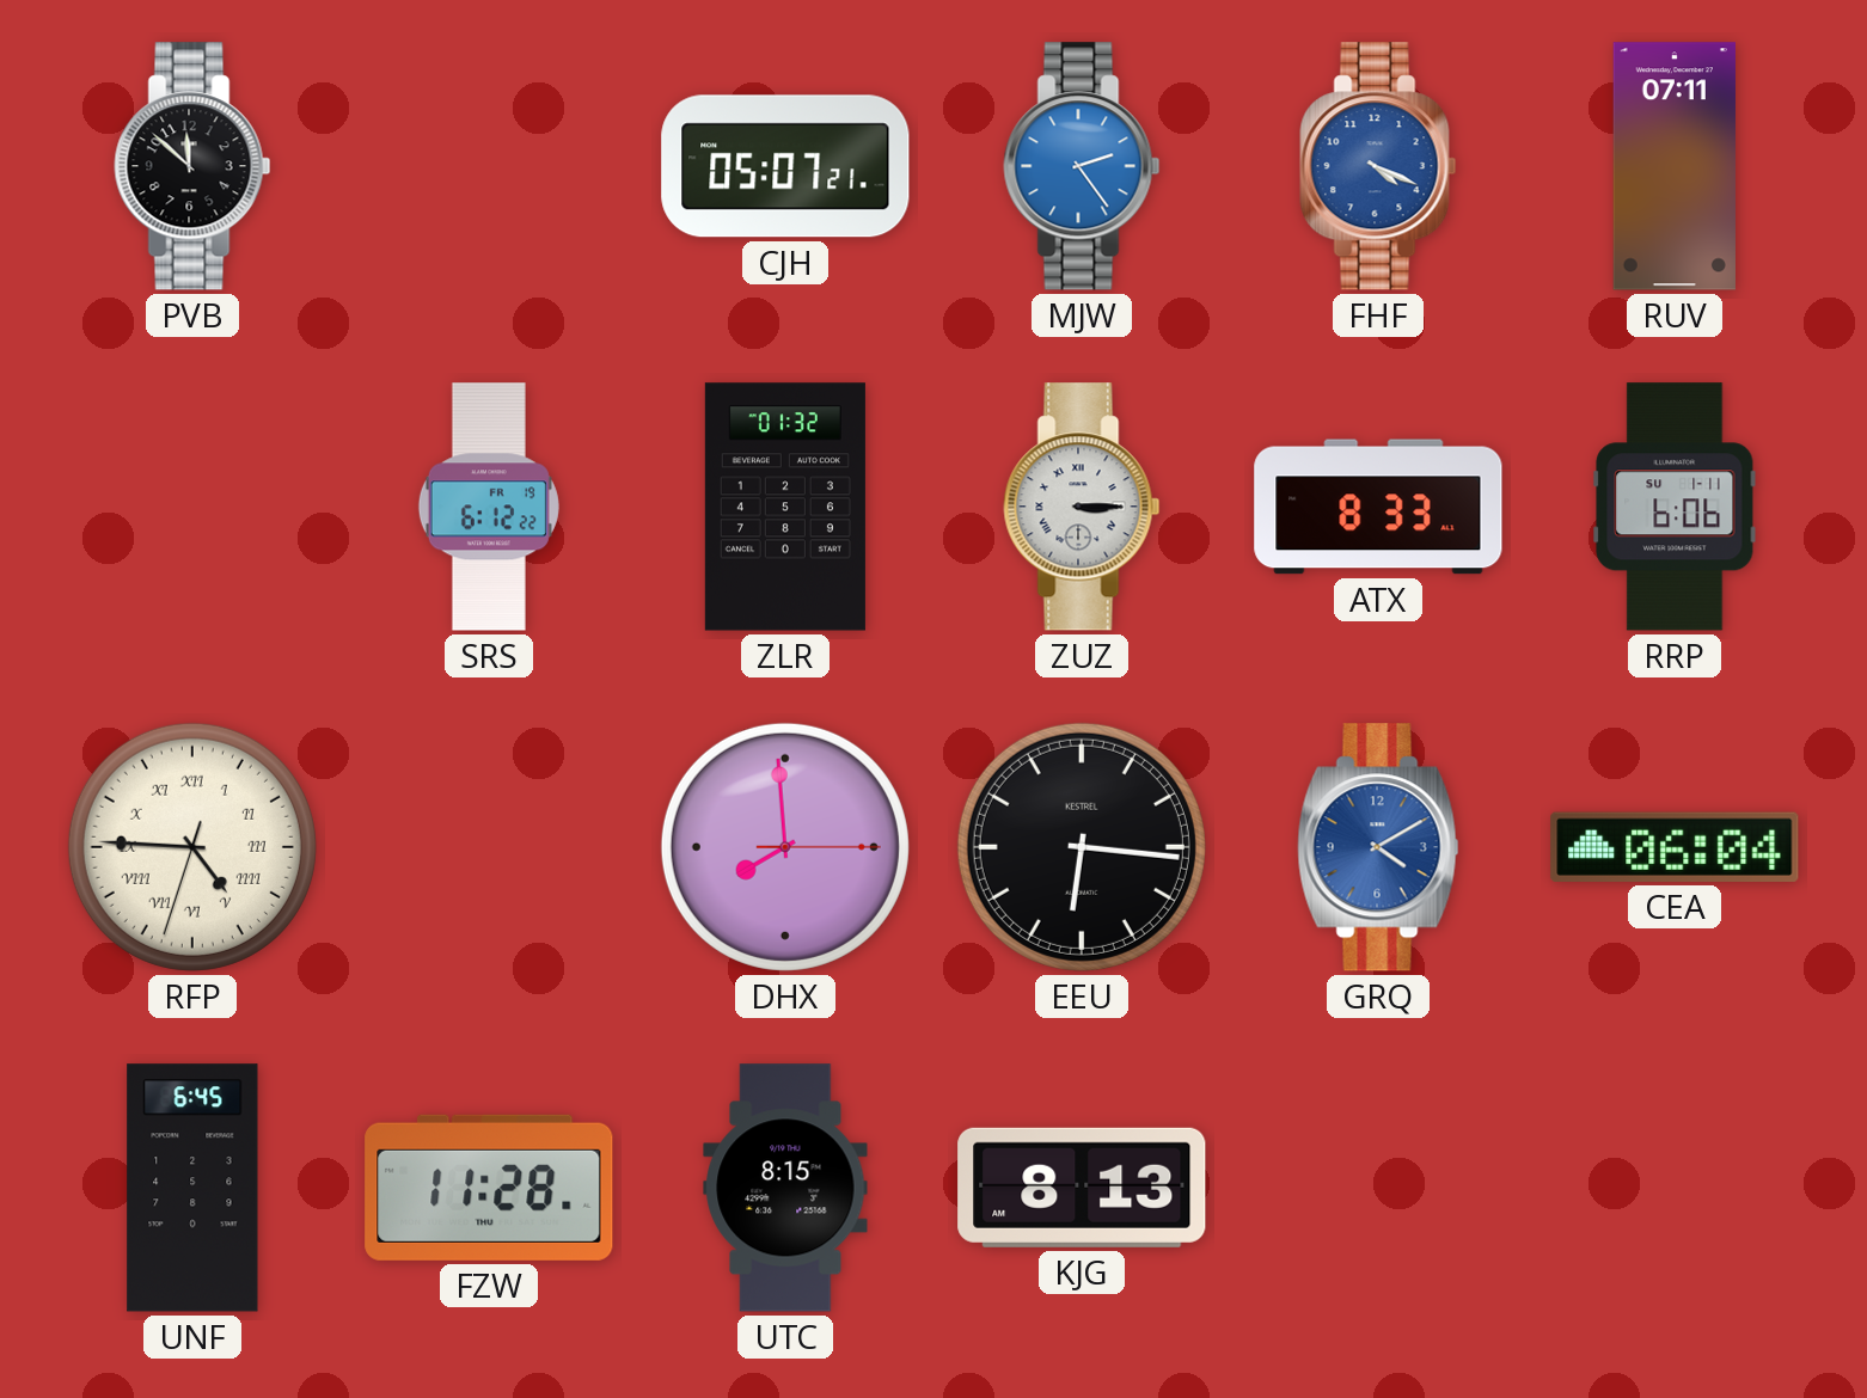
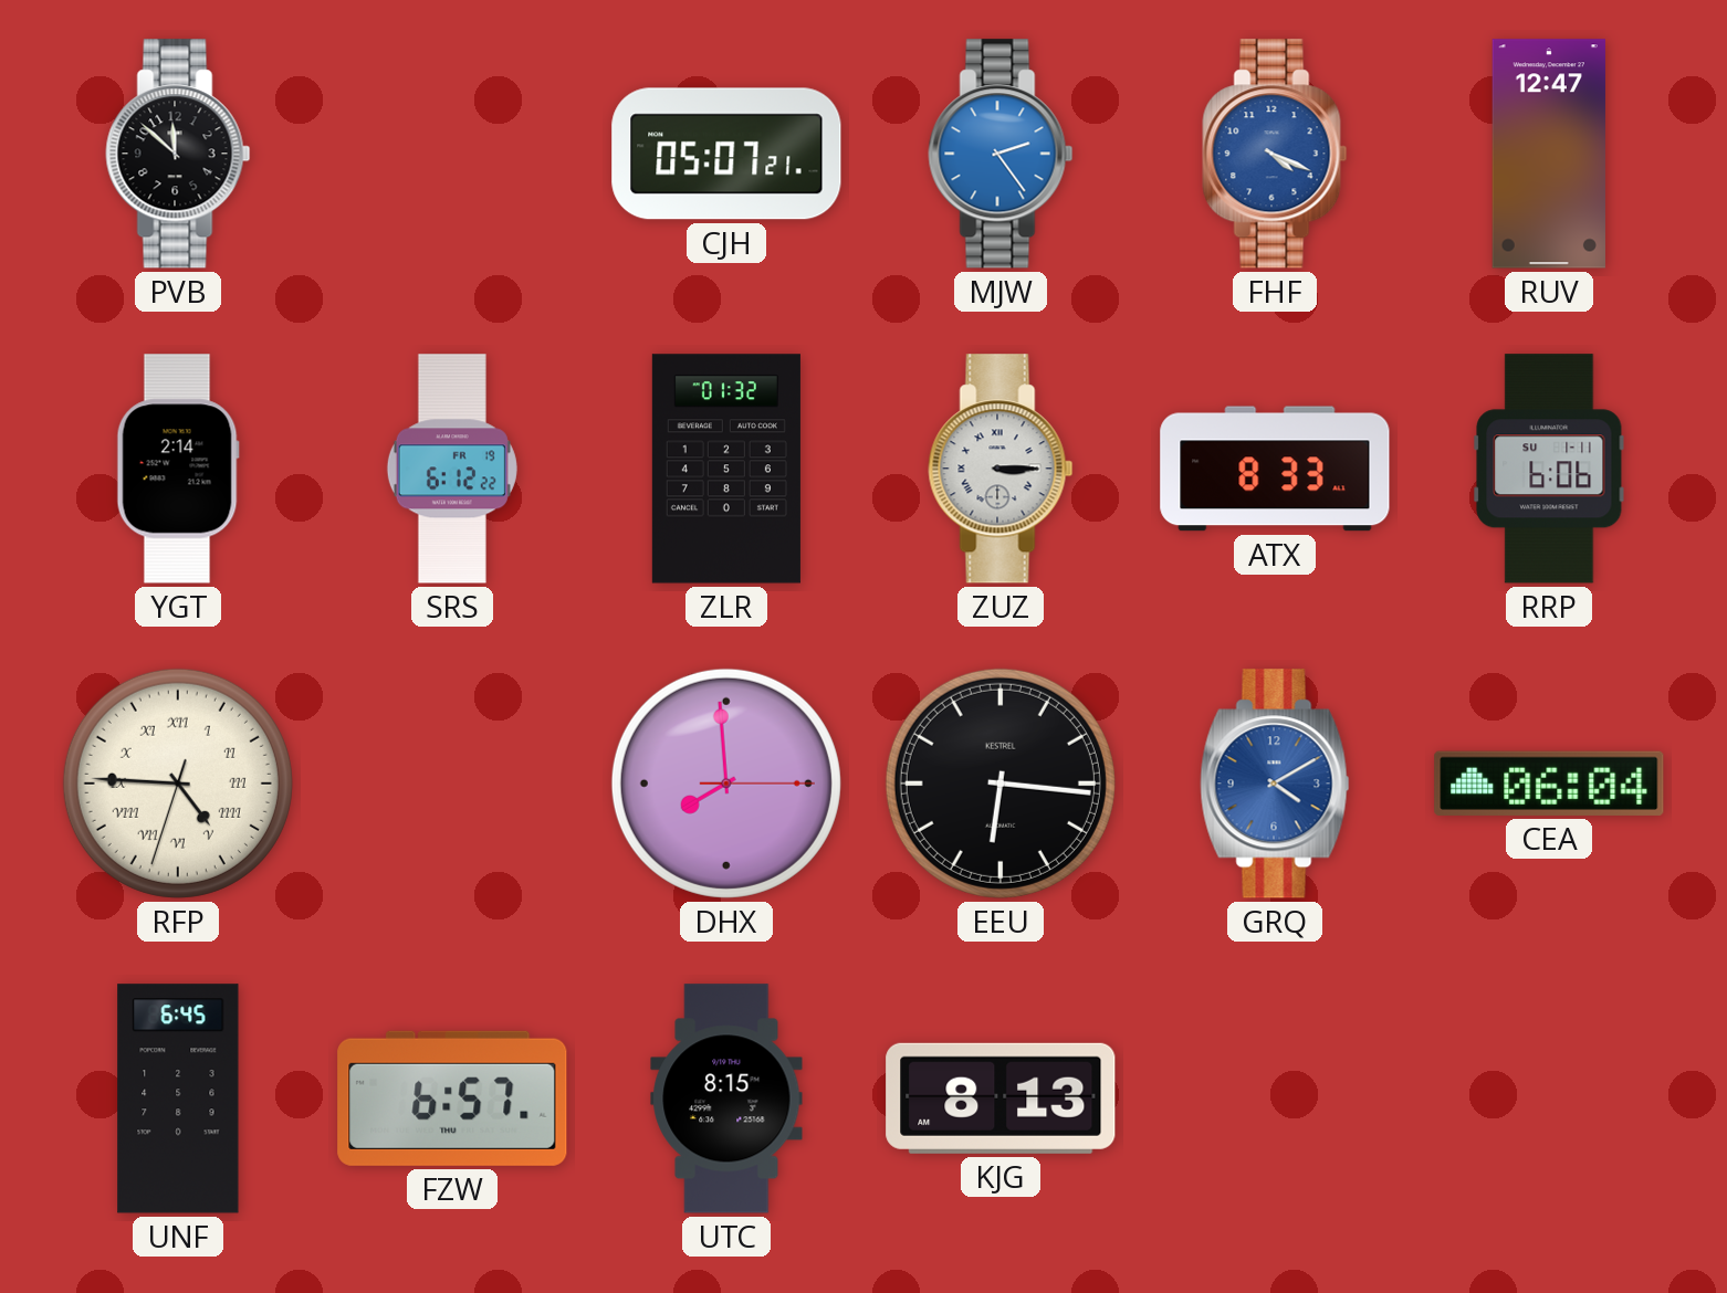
RUV: 07:11 -> 12:47
YGT: none -> 2:14
FZW: 11:28 -> 6:57
